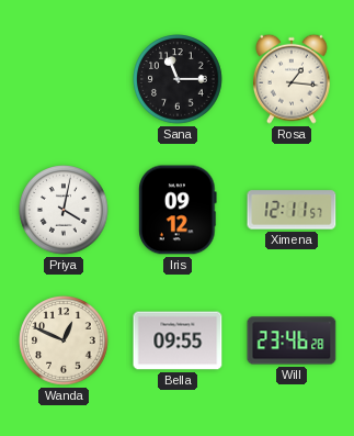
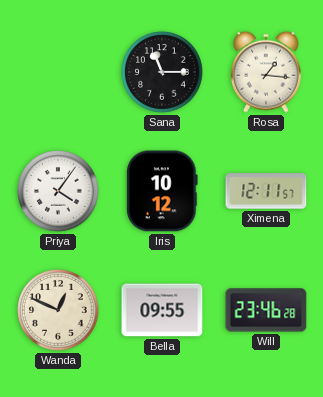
Priya: 4:02 -> 4:06
Iris: 09:12 -> 10:12
